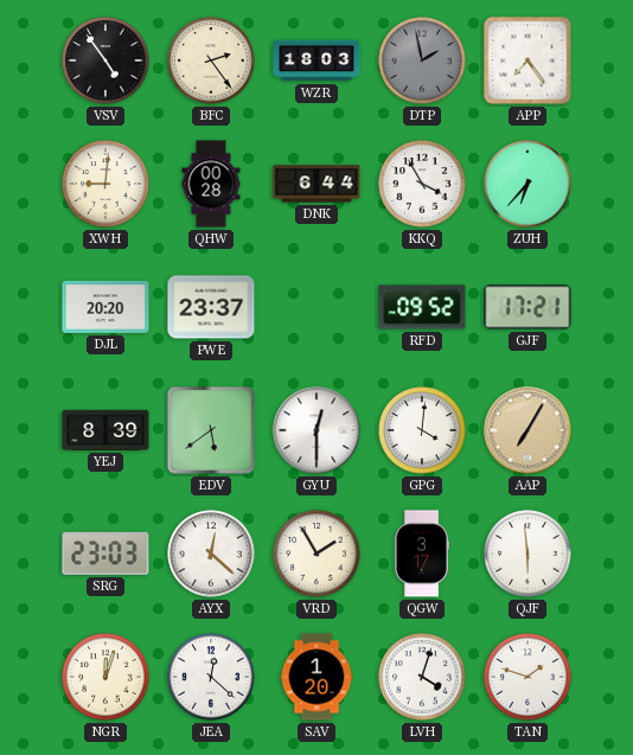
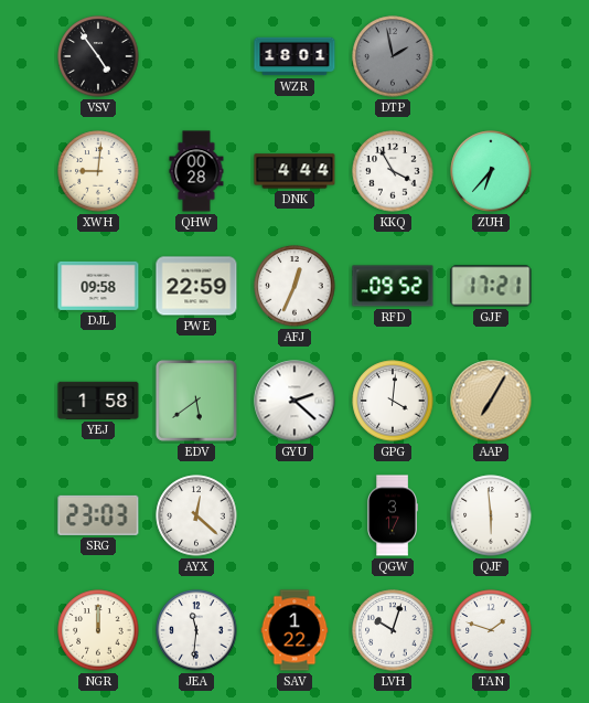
BFC: 2:24 -> none
WZR: 18:03 -> 18:01
APP: 7:24 -> none
DNK: 6:44 -> 4:44
DJL: 20:20 -> 09:58
PWE: 23:37 -> 22:59
AFJ: none -> 12:34
YEJ: 8:39 -> 1:58
GYU: 12:30 -> 2:22
VRD: 1:55 -> none
NGR: 12:03 -> 12:00
JEA: 12:22 -> 11:31
SAV: 1:20 -> 1:22
LVH: 4:03 -> 10:03
